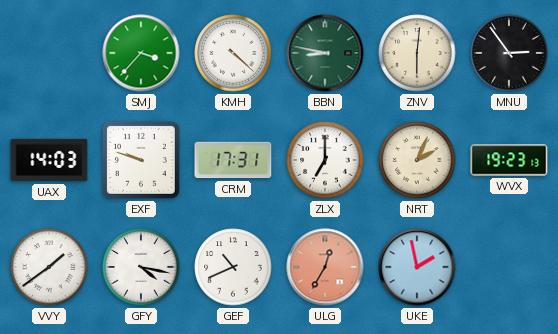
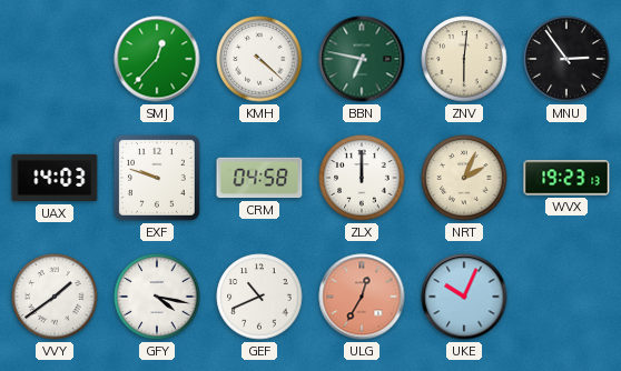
SMJ: 3:37 -> 12:37
BBN: 8:47 -> 6:47
CRM: 17:31 -> 04:58
ZLX: 7:00 -> 12:00
UKE: 1:58 -> 10:04
